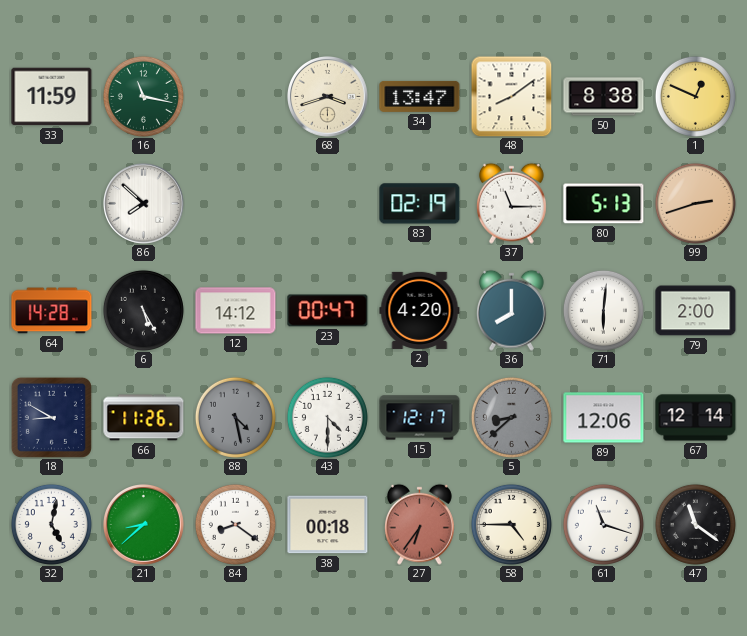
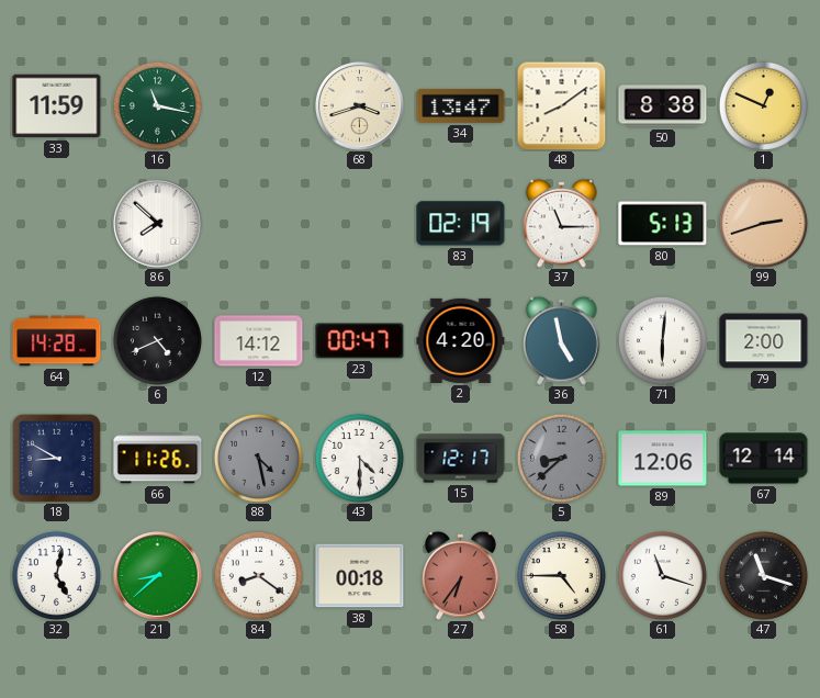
6: 5:25 -> 4:41
36: 8:00 -> 4:58
47: 11:21 -> 11:18
